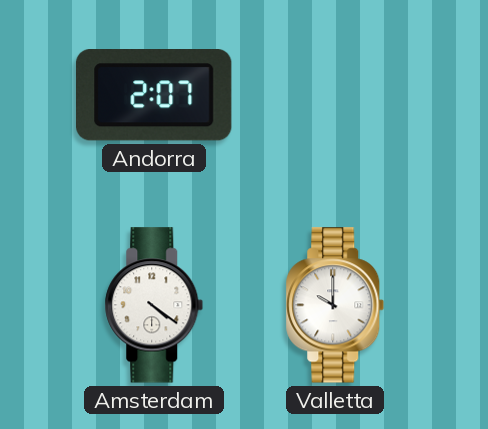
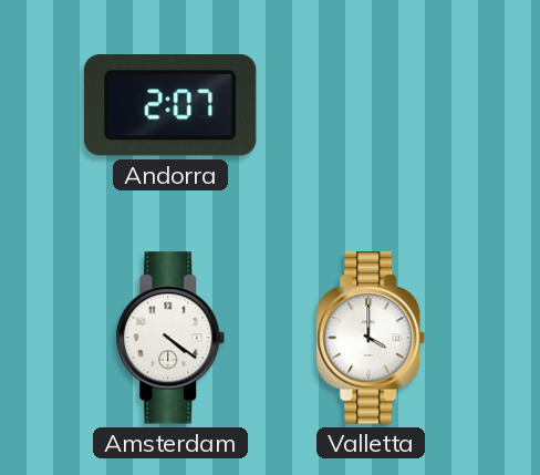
Valletta: 10:00 -> 4:00
